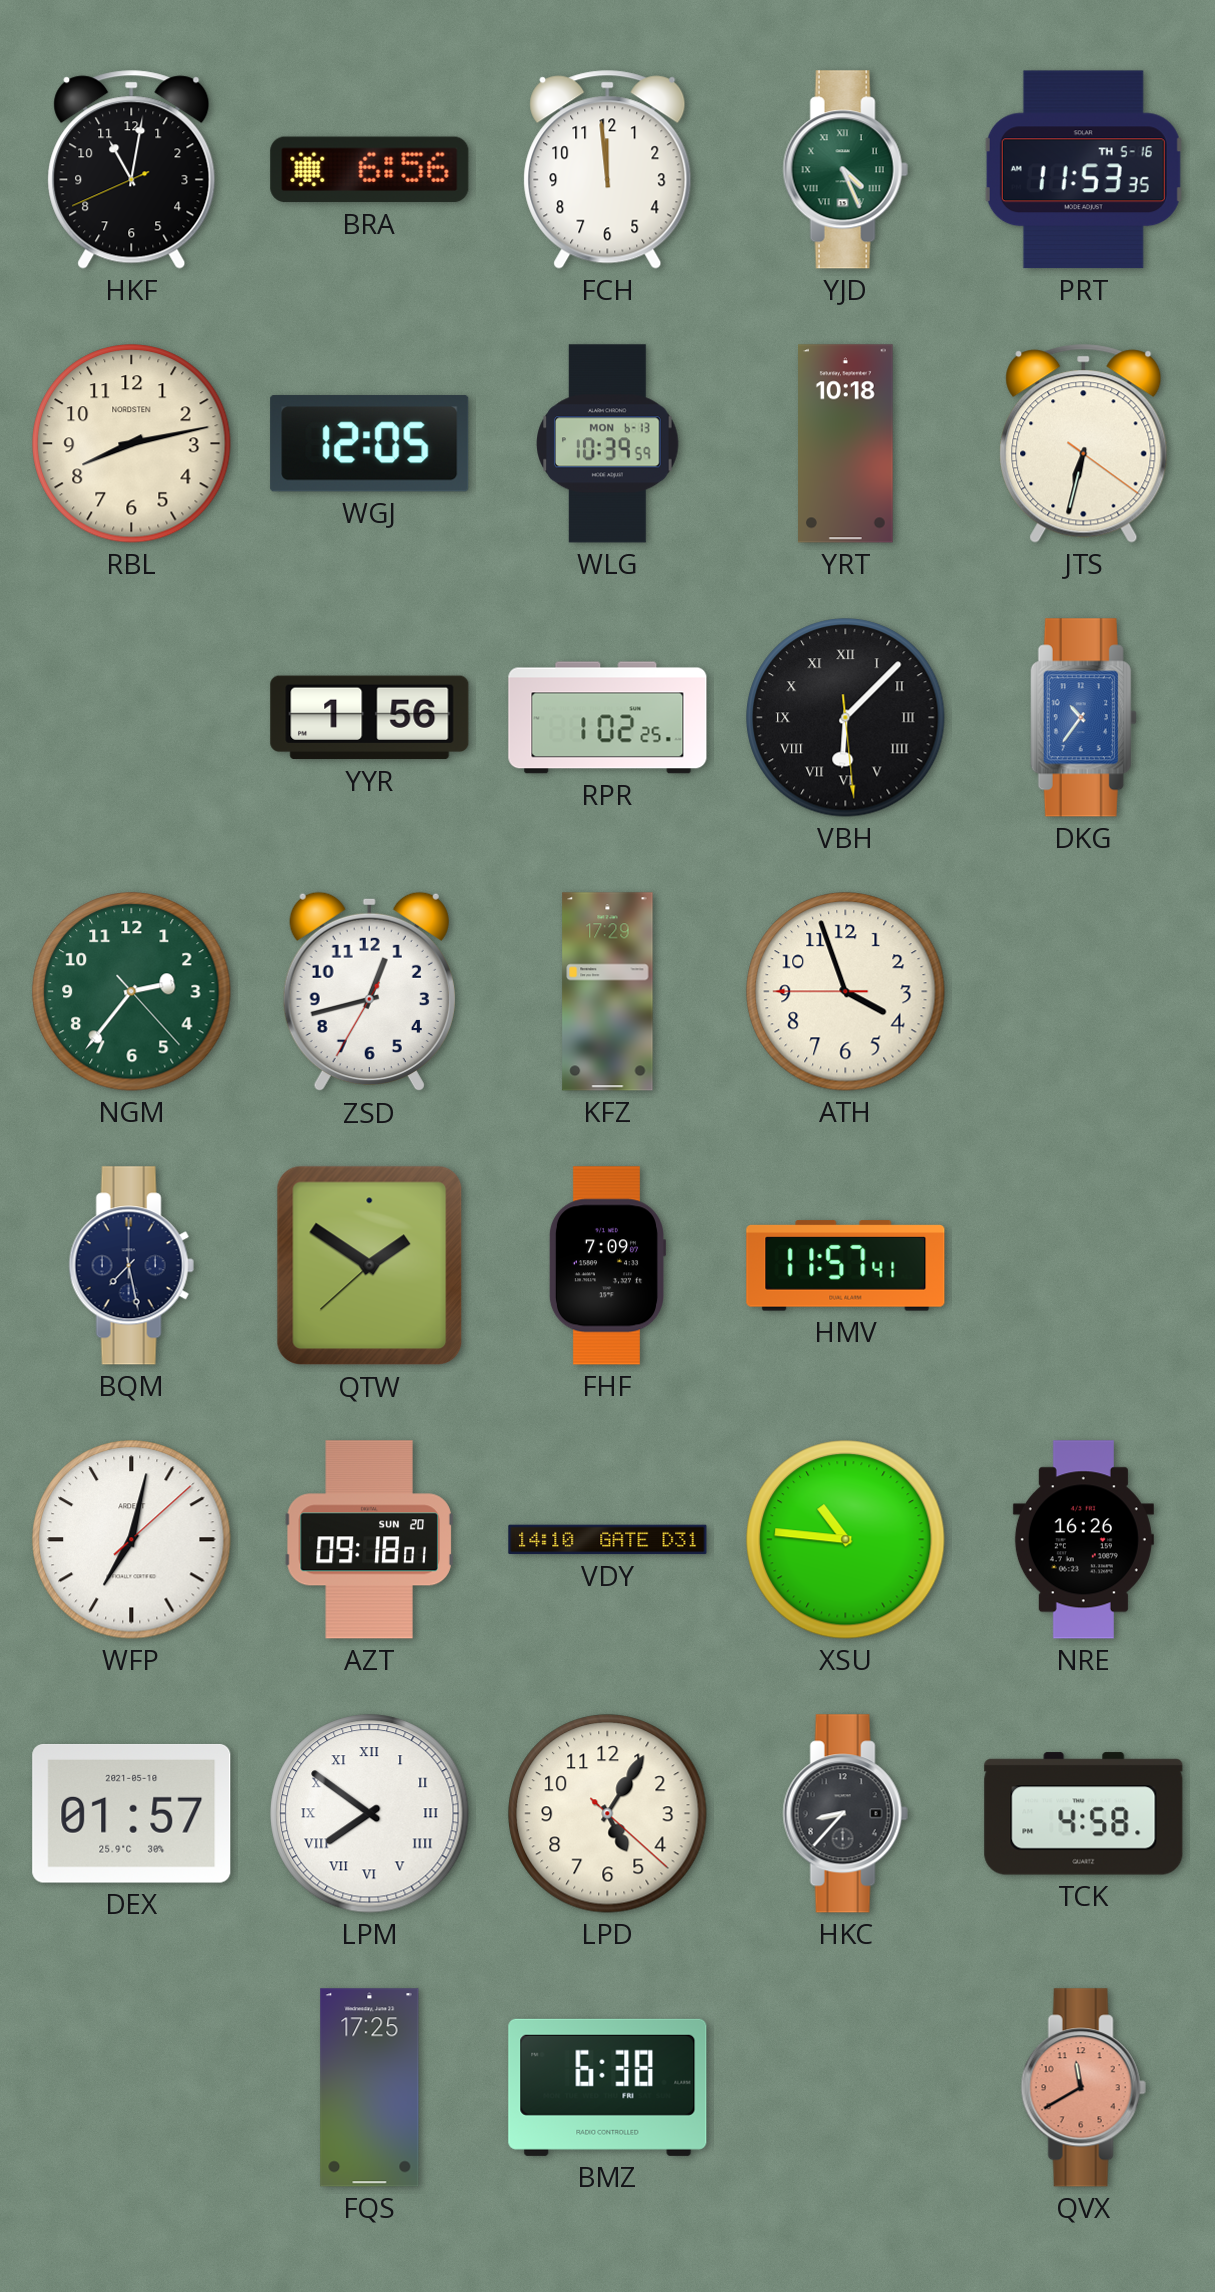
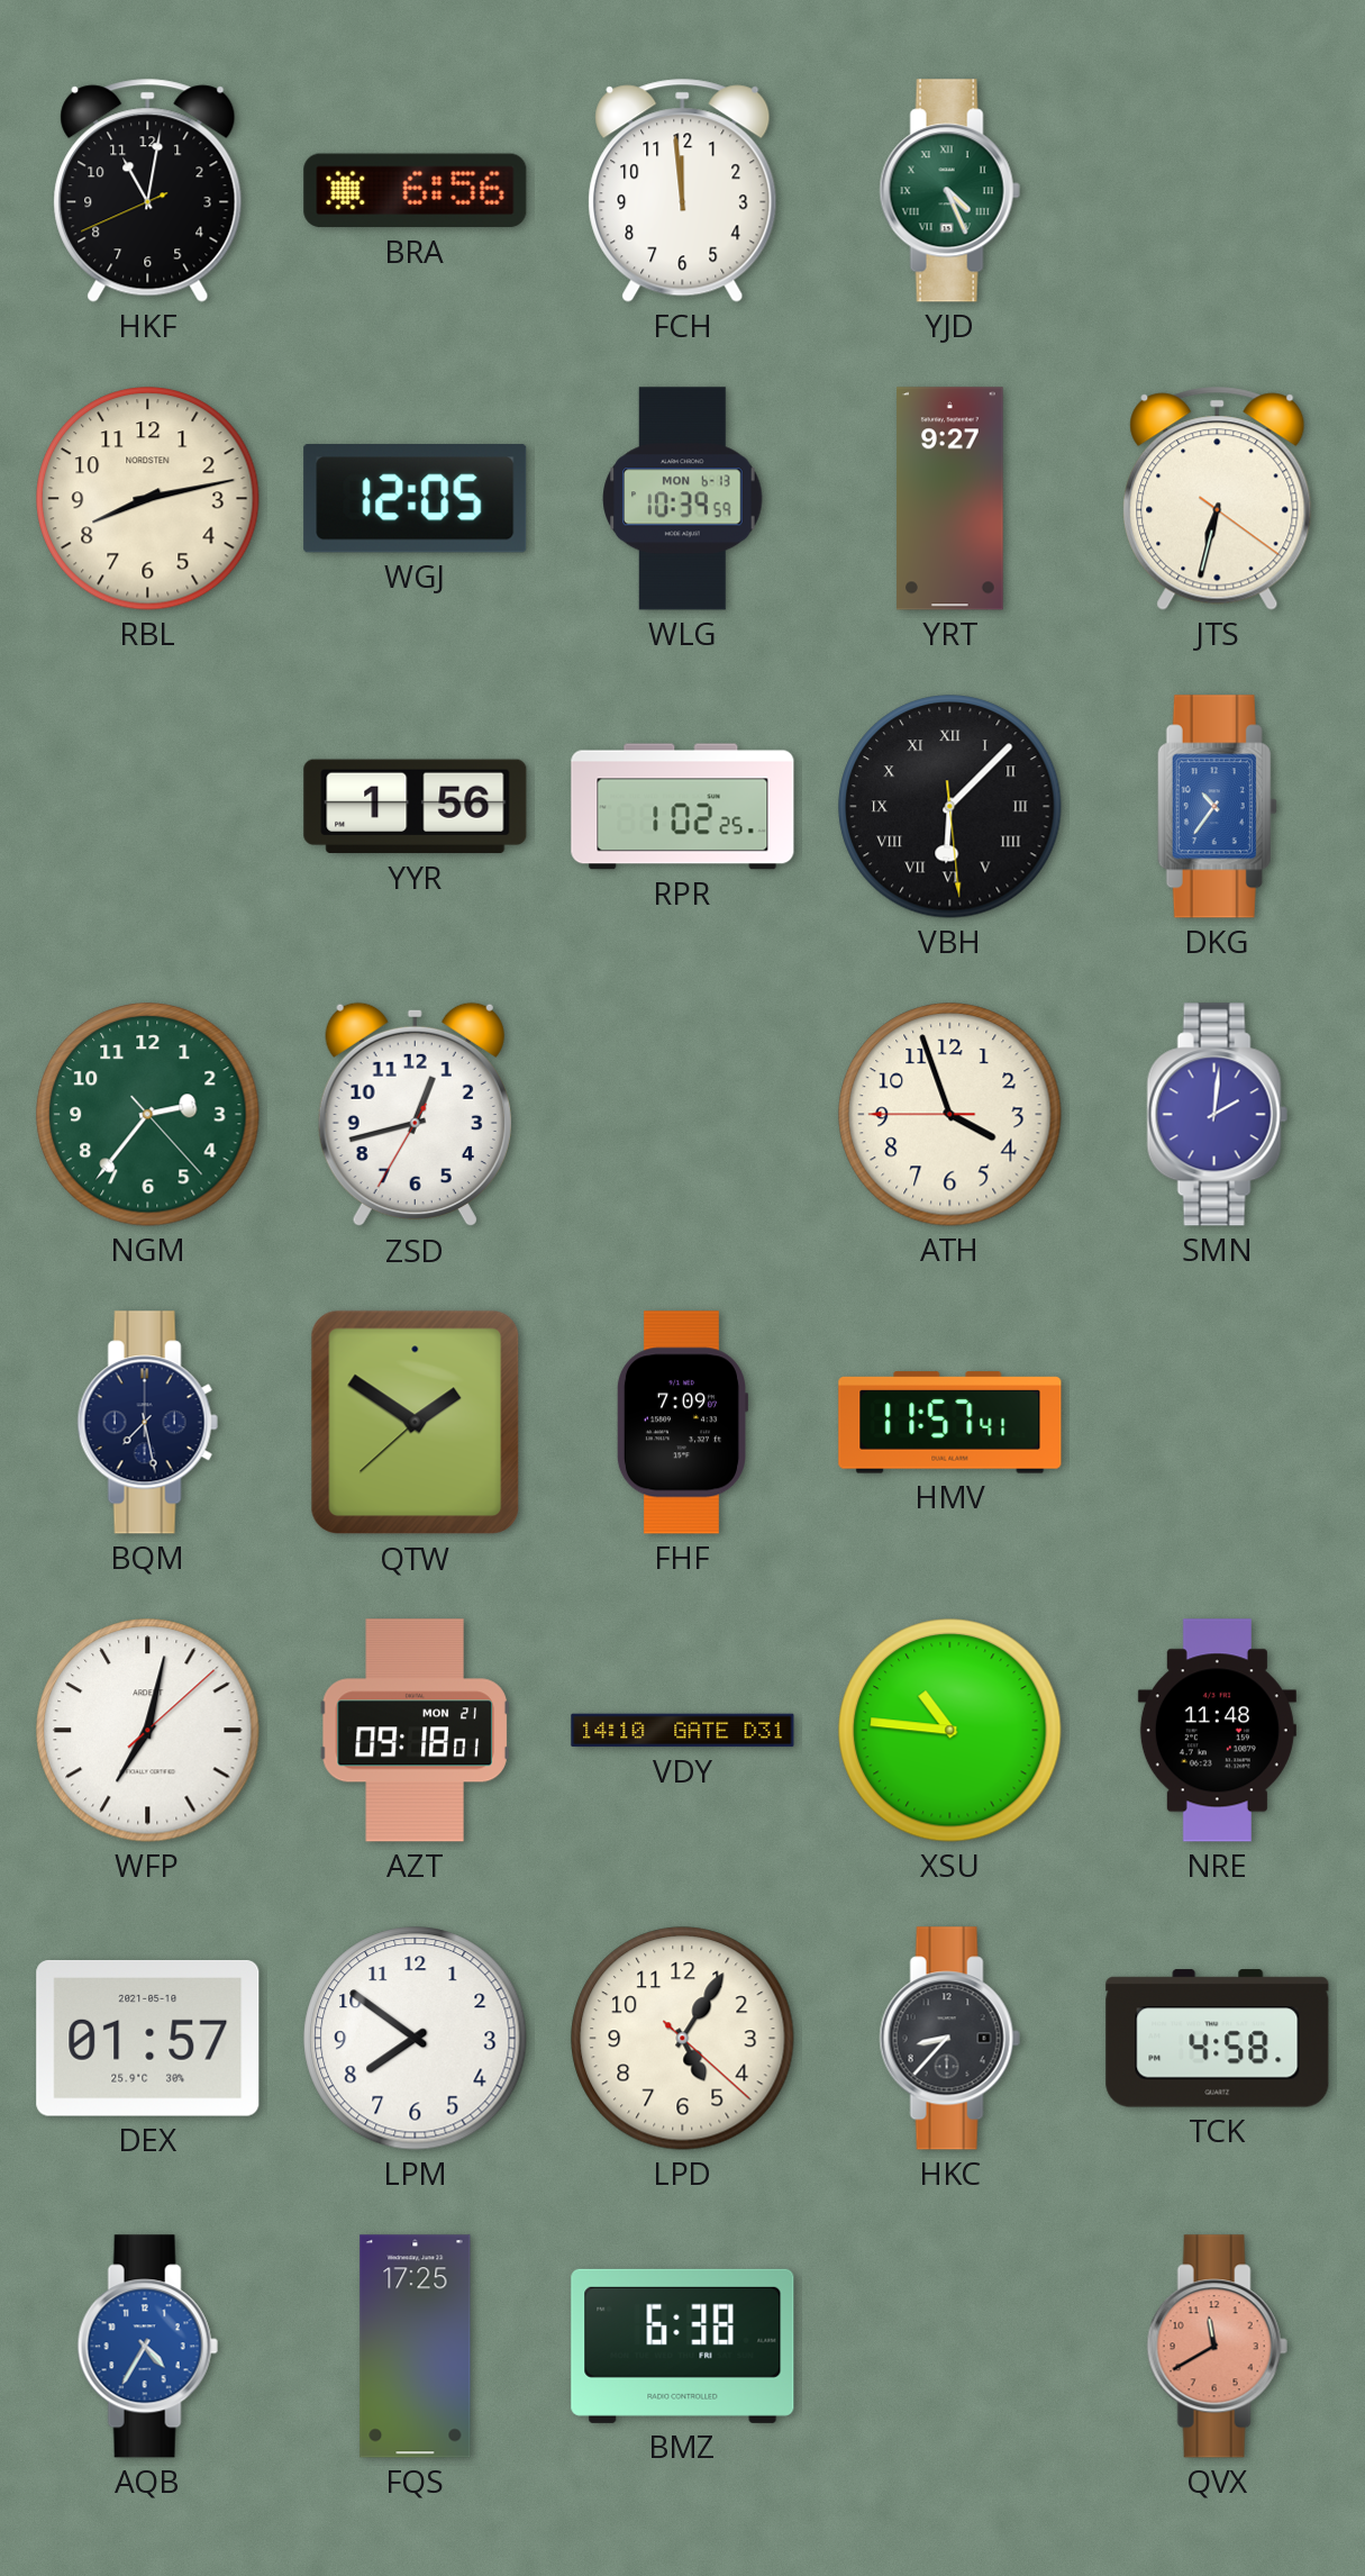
PRT: 11:53 -> none
YRT: 10:18 -> 9:27
KFZ: 17:29 -> none
SMN: none -> 2:01
AZT date: SUN 20 -> MON 21
NRE: 16:26 -> 11:48
LPM numerals: Roman -> Arabic
AQB: none -> 4:35
